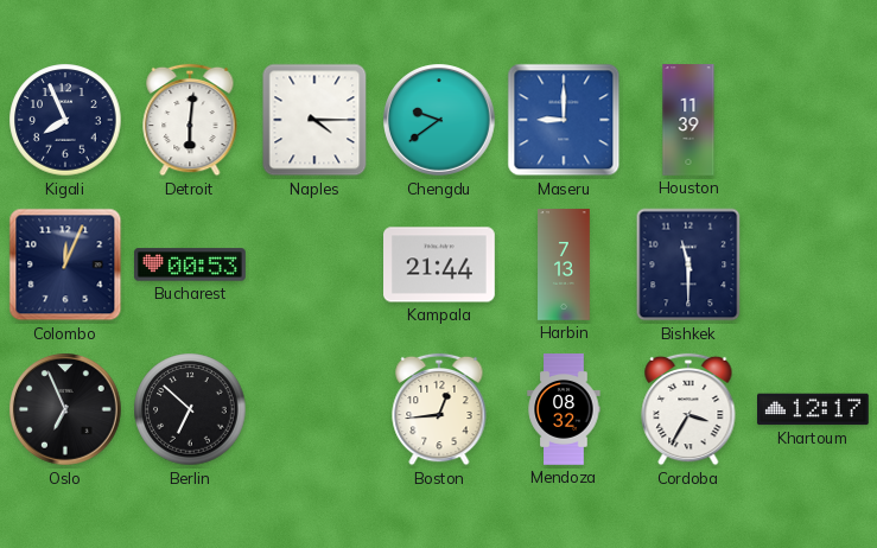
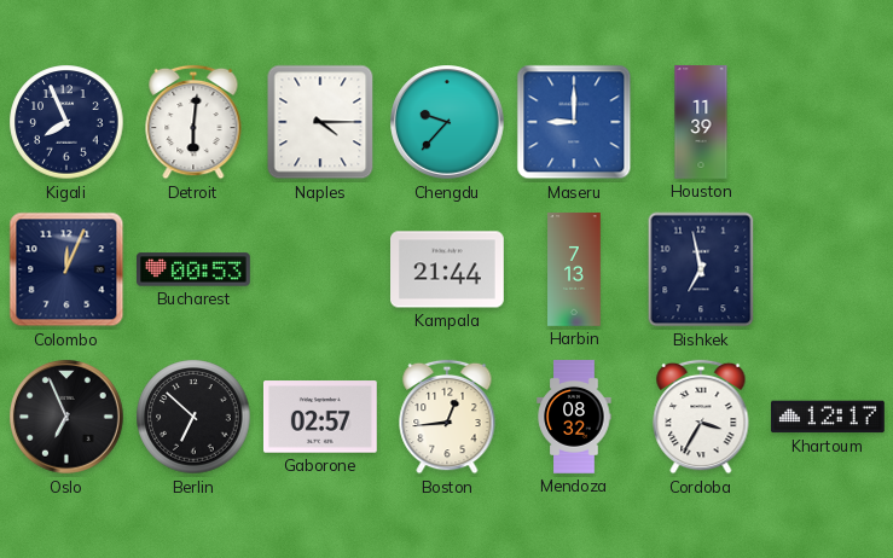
Chengdu: 9:39 -> 9:37
Bishkek: 11:30 -> 6:58
Gaborone: none -> 02:57
